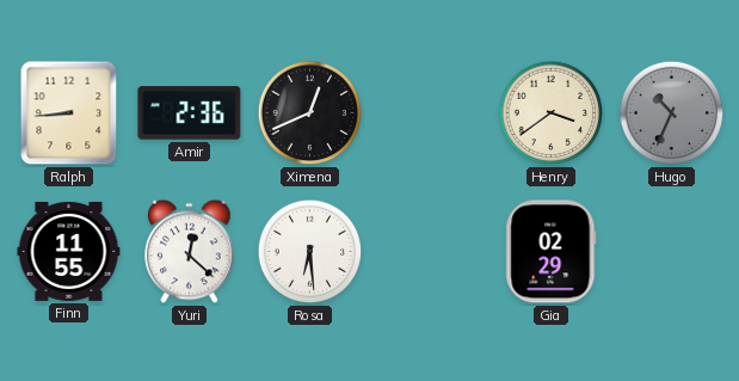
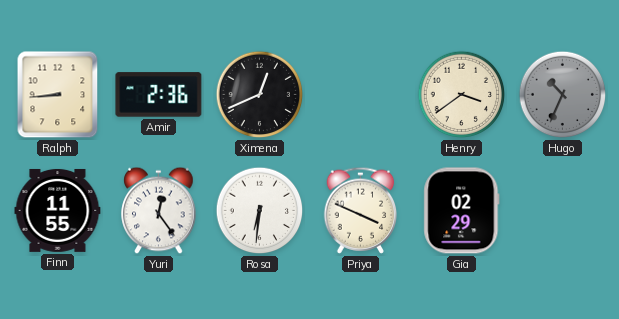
Yuri: 12:22 -> 12:24
Rosa: 6:29 -> 6:31
Priya: none -> 3:49
